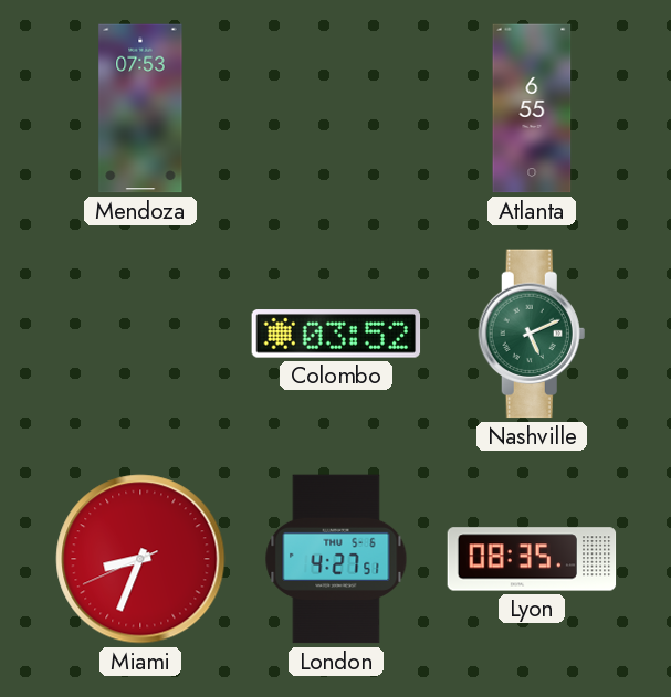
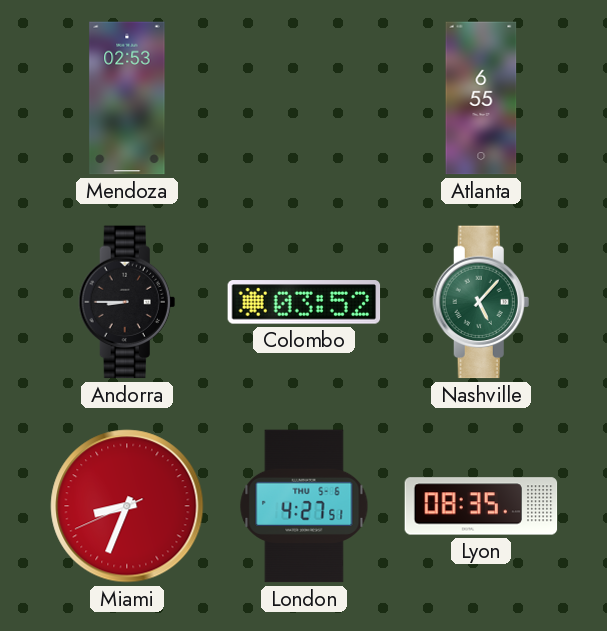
Mendoza: 07:53 -> 02:53
Andorra: none -> 8:45
Nashville: 5:11 -> 5:07
